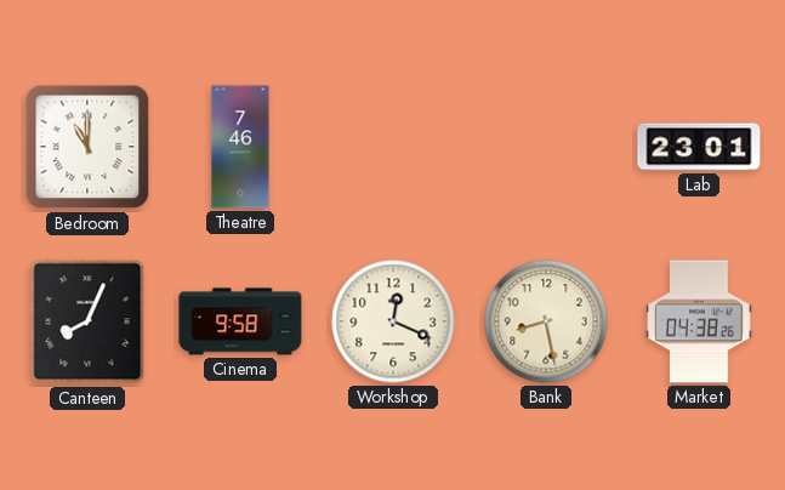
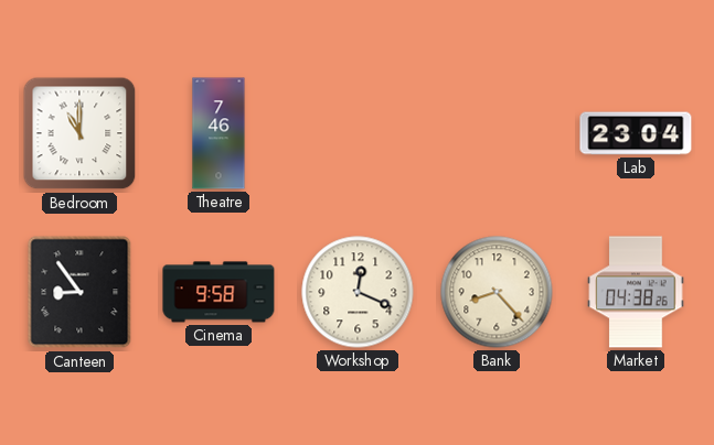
Lab: 23:01 -> 23:04
Canteen: 8:04 -> 8:54
Bank: 8:28 -> 8:23
